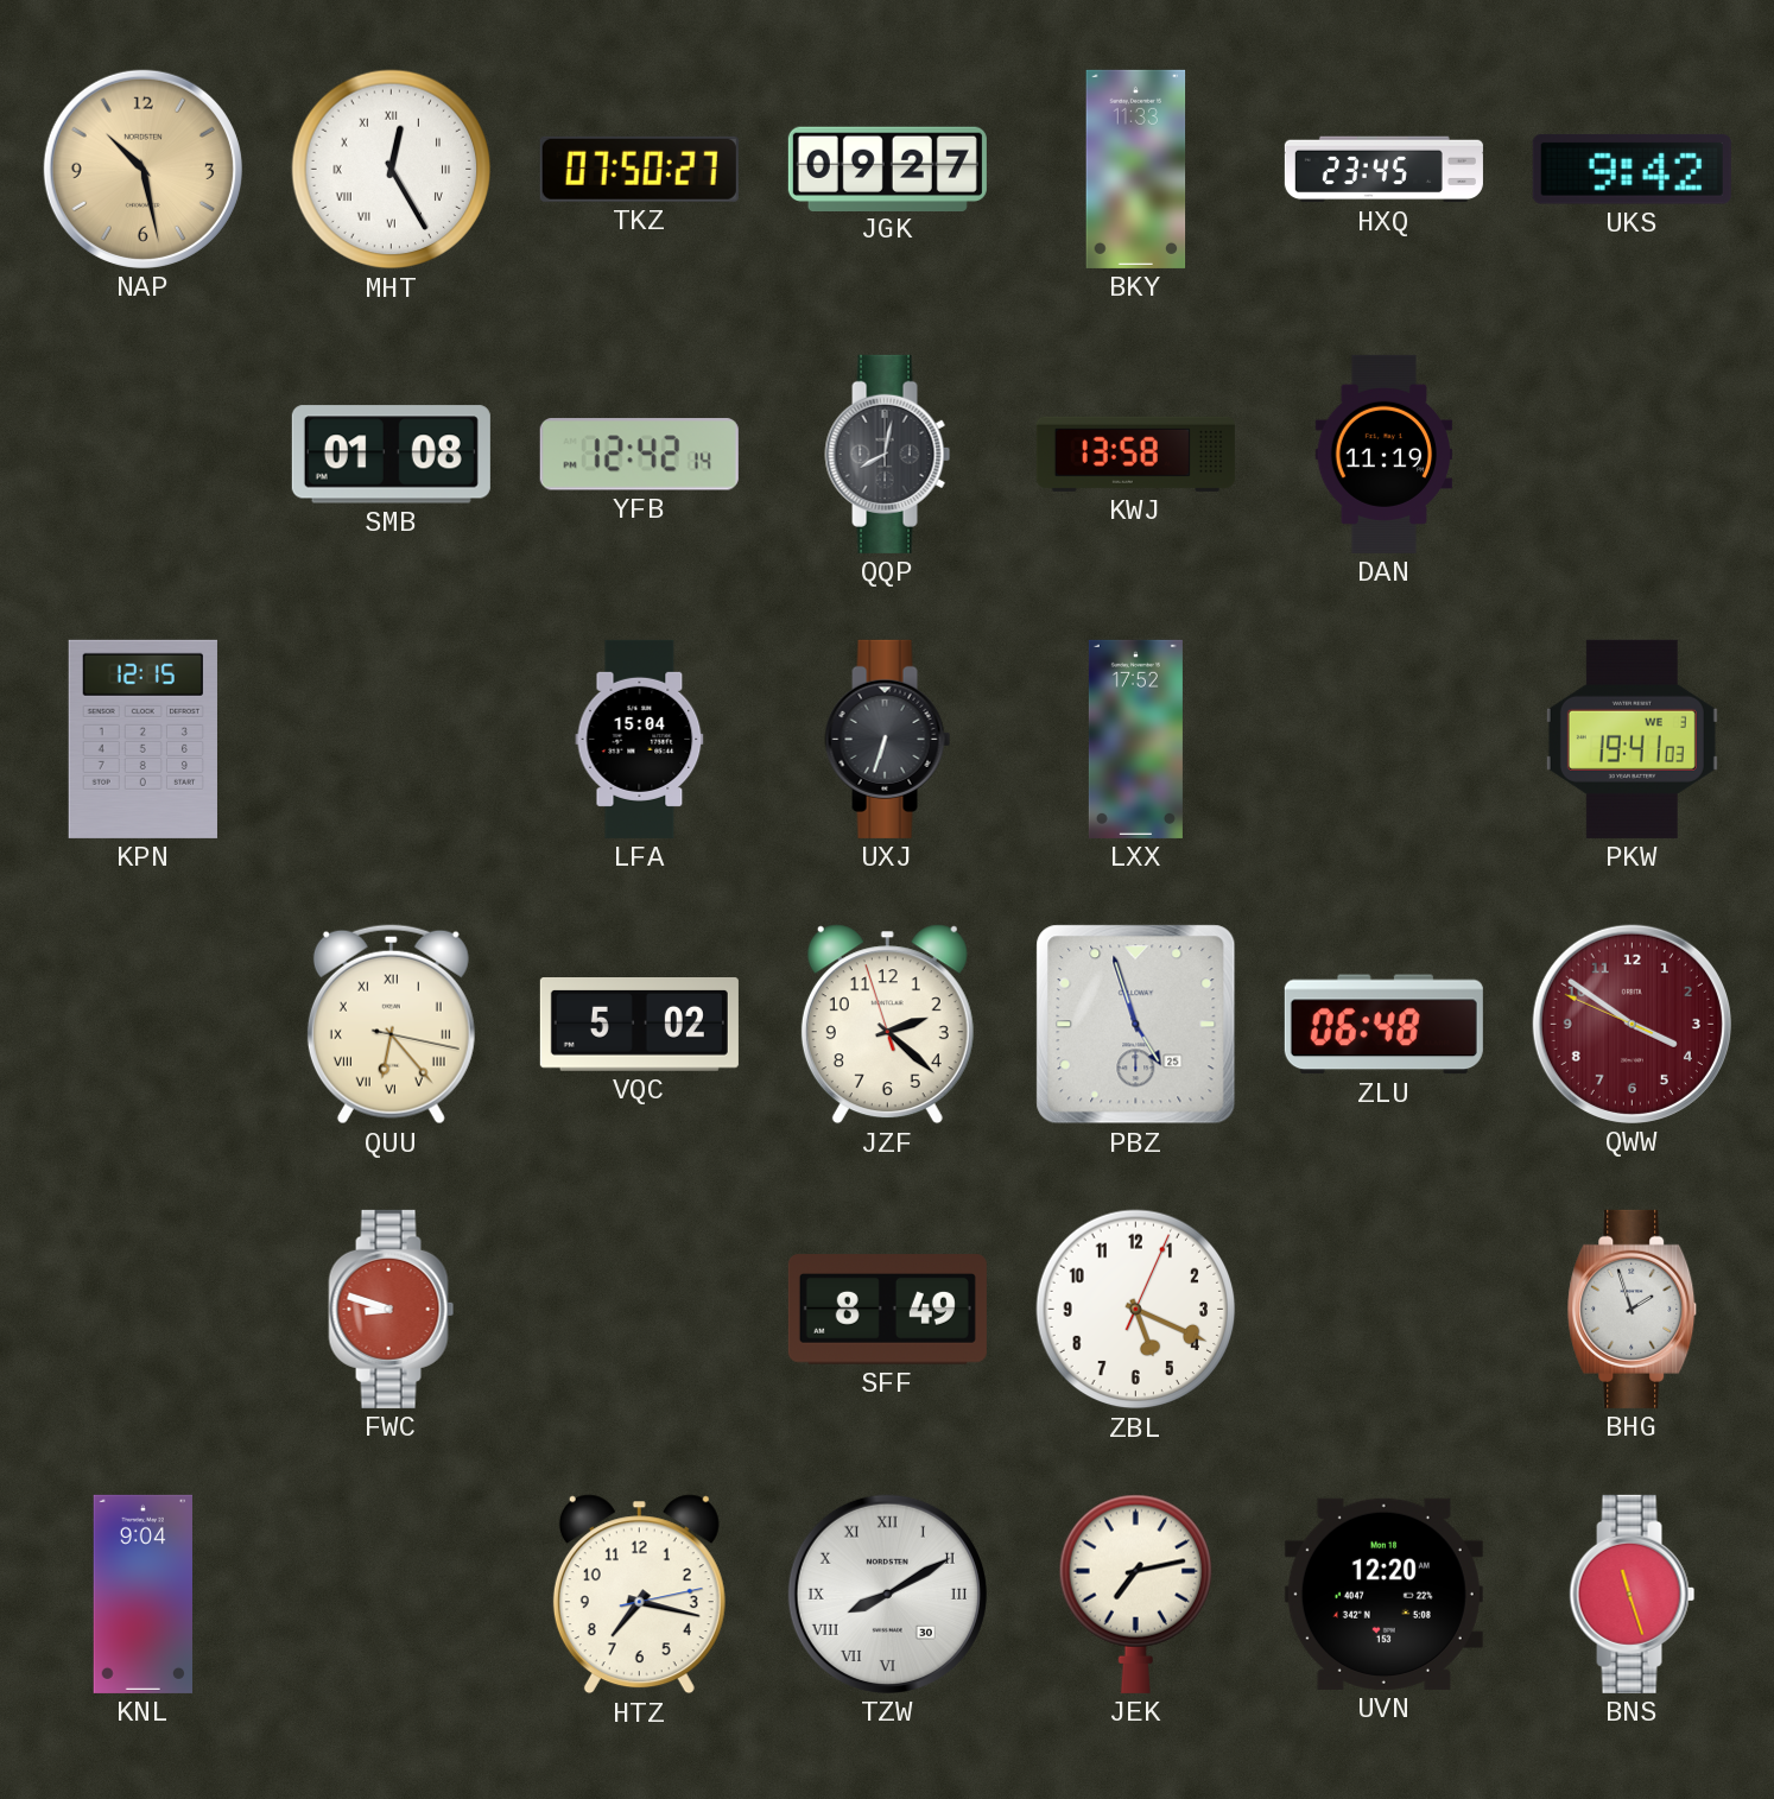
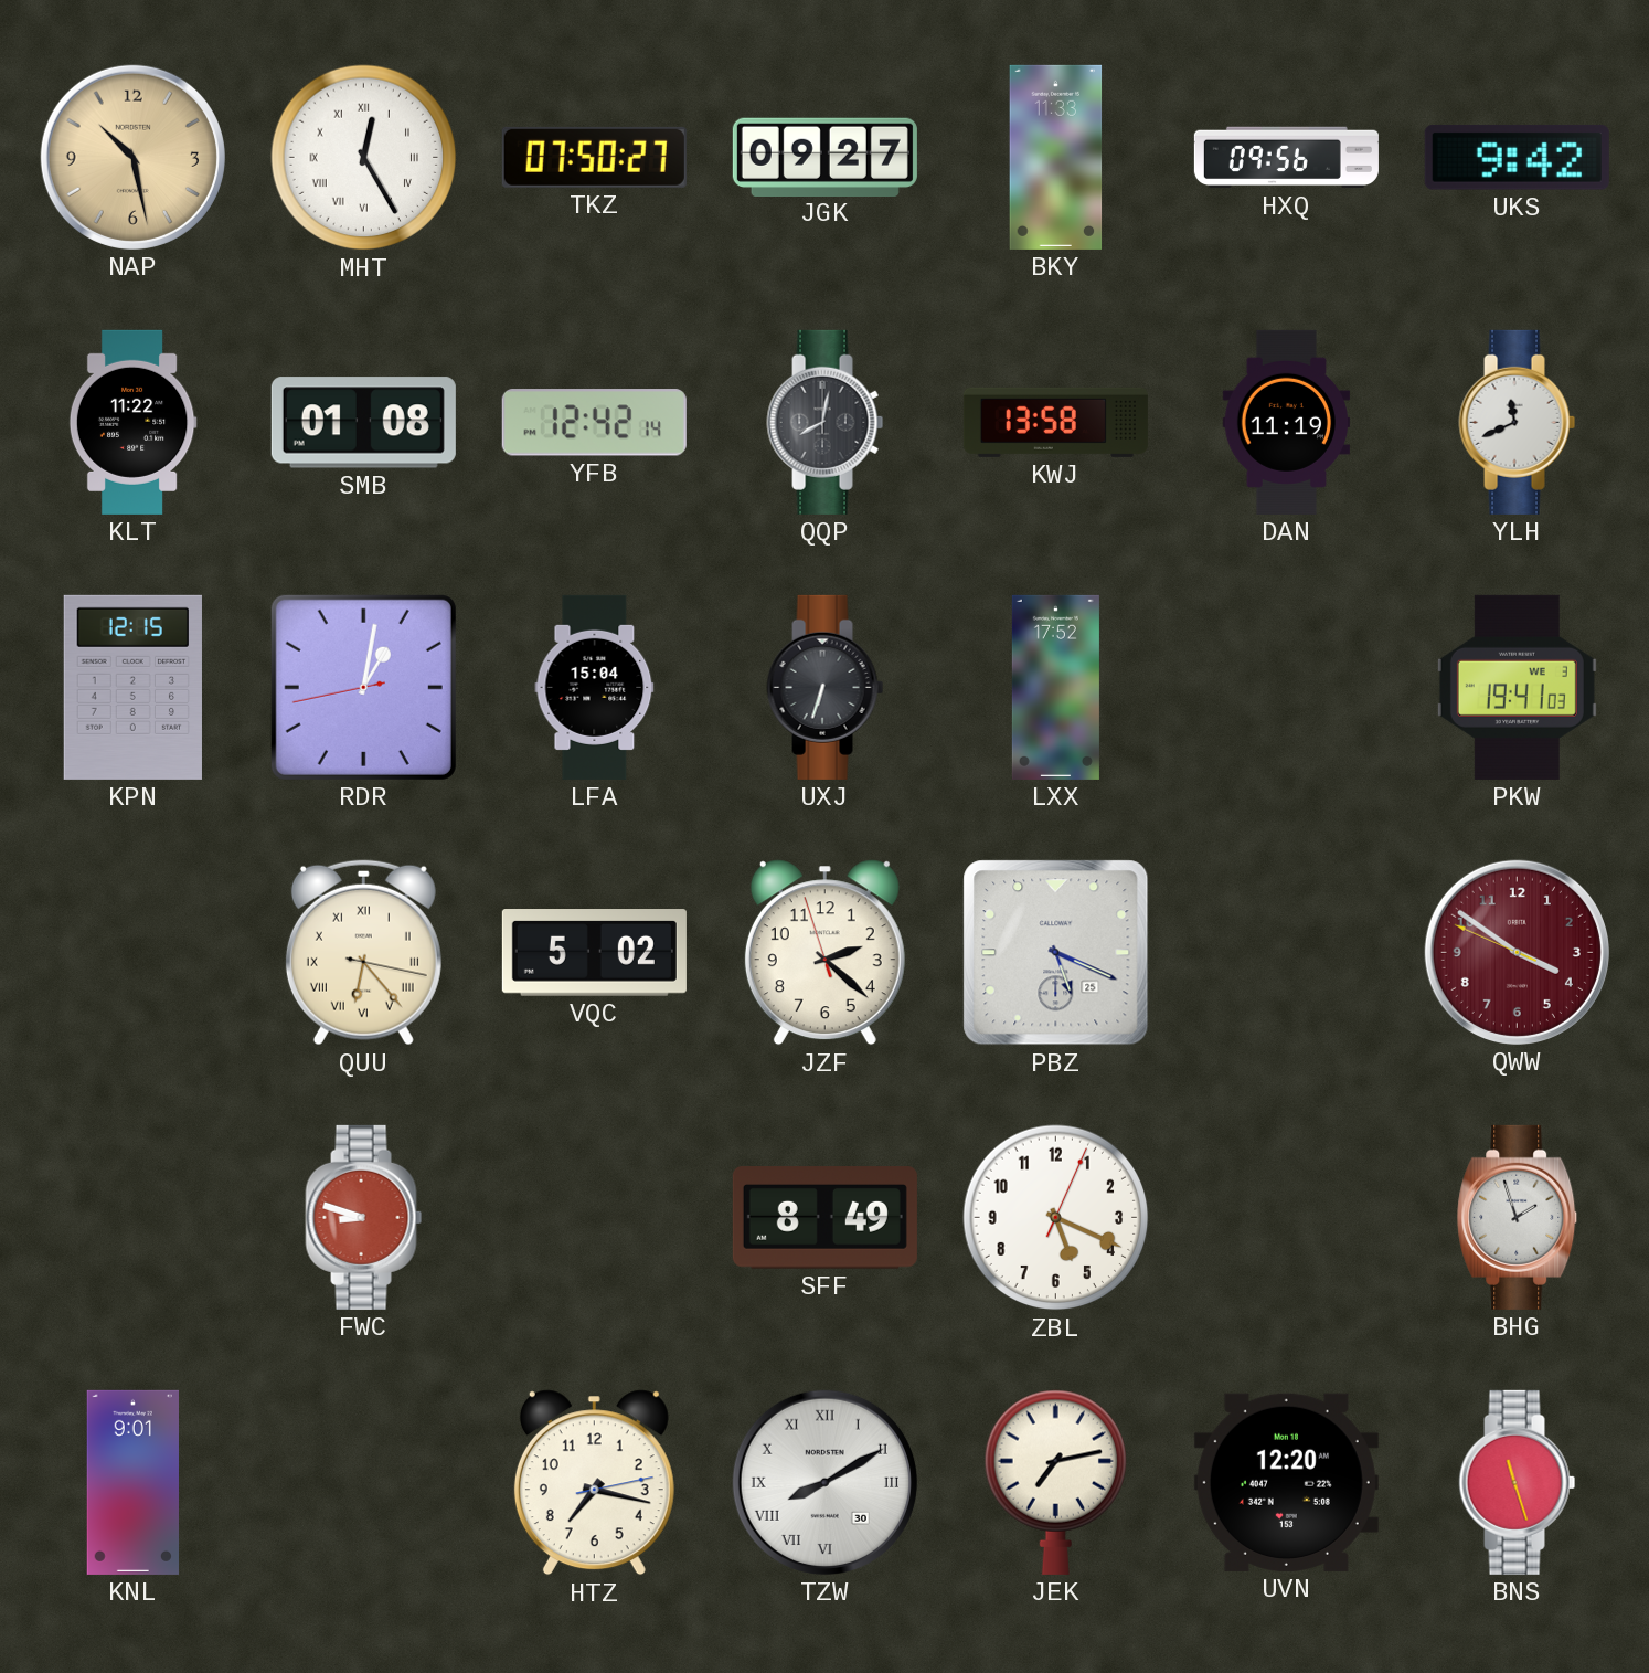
HXQ: 23:45 -> 09:56
KLT: none -> 11:22
YLH: none -> 11:41
RDR: none -> 1:01
PBZ: 4:57 -> 5:19
ZLU: 06:48 -> none
KNL: 9:04 -> 9:01
